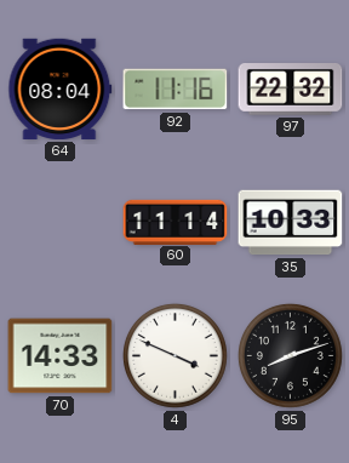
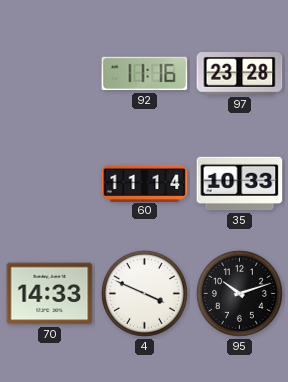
64: 08:04 -> none
97: 22:32 -> 23:28
95: 8:12 -> 10:12
